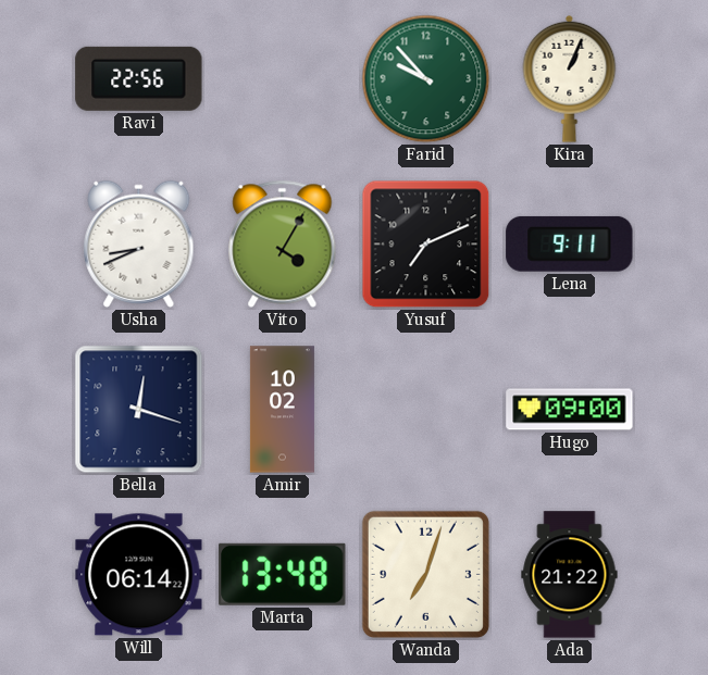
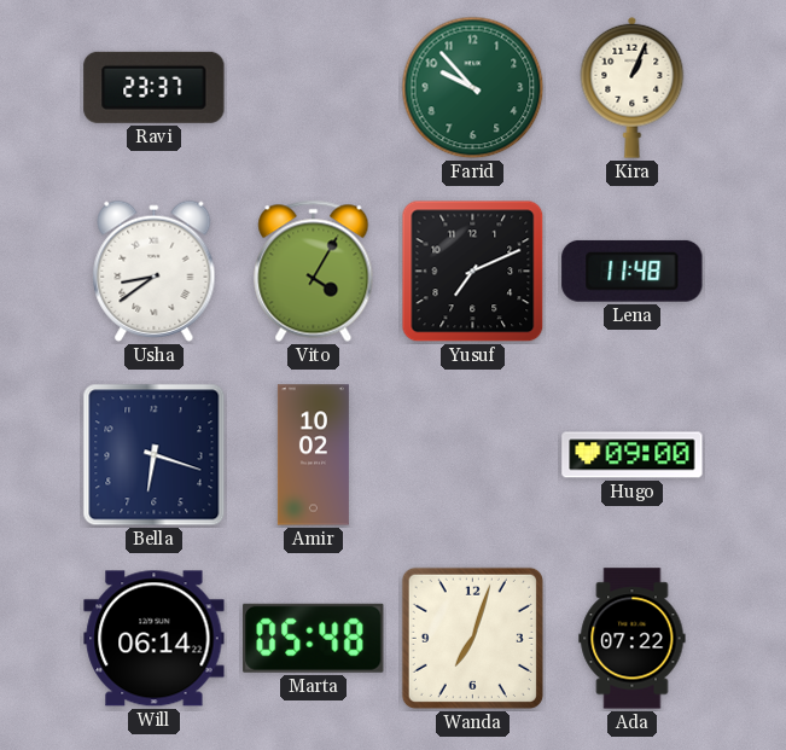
Ravi: 22:56 -> 23:37
Usha: 8:41 -> 8:39
Lena: 9:11 -> 11:48
Bella: 12:18 -> 6:18
Marta: 13:48 -> 05:48
Ada: 21:22 -> 07:22
